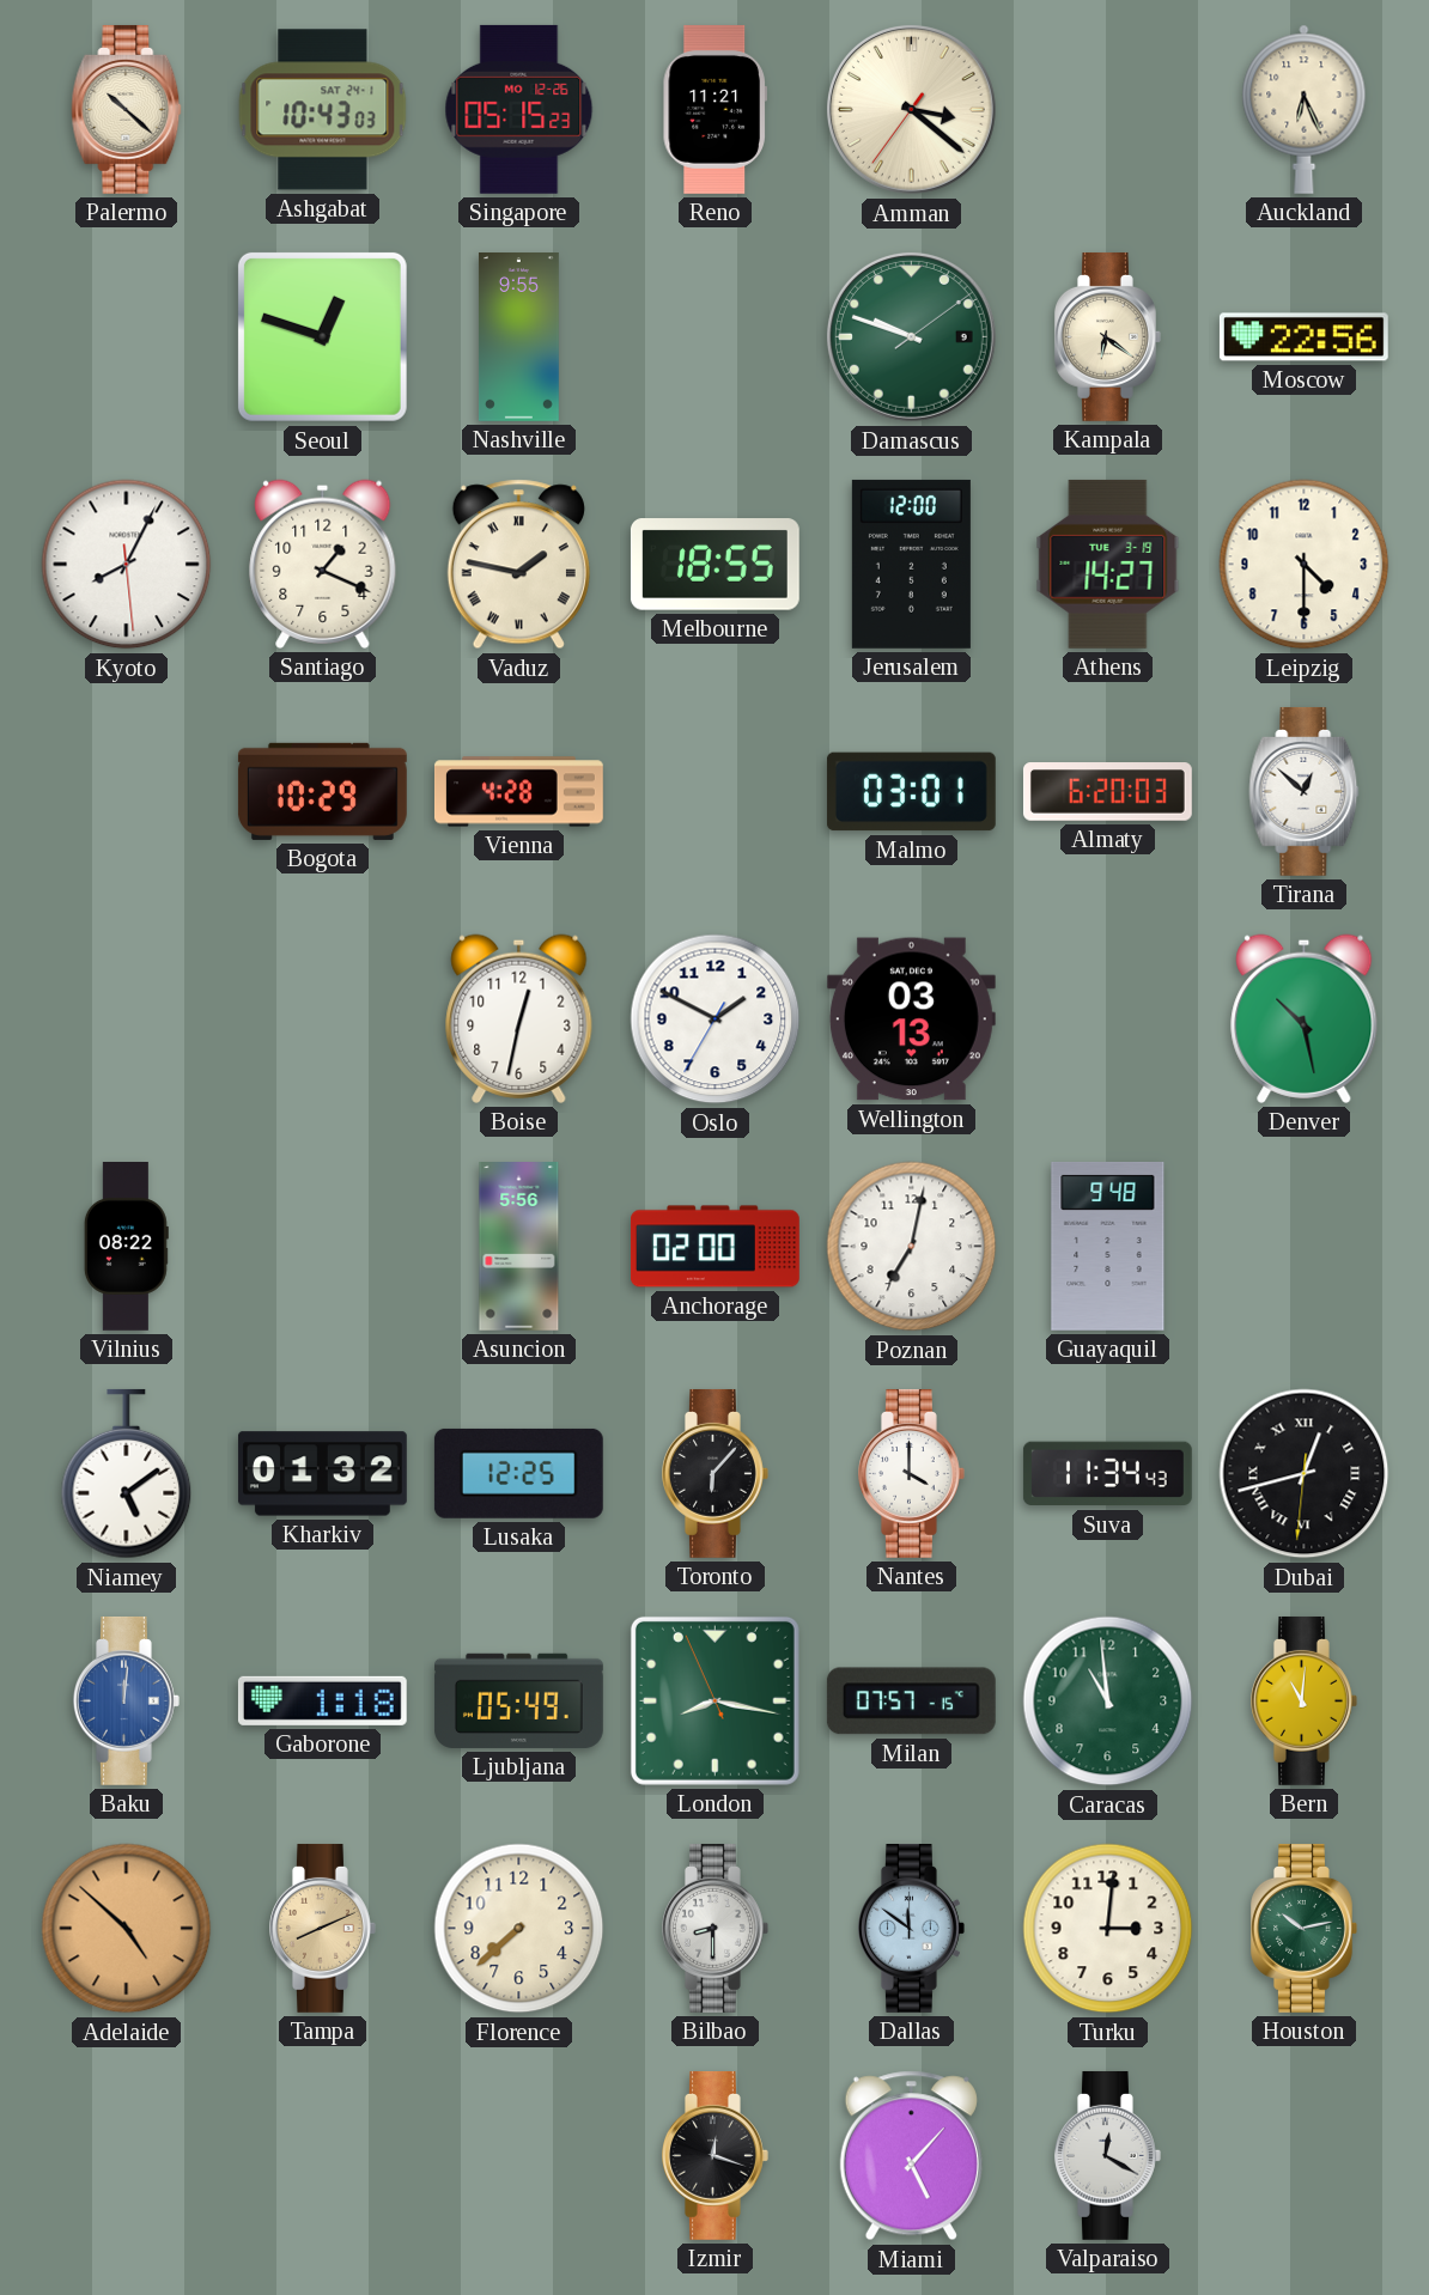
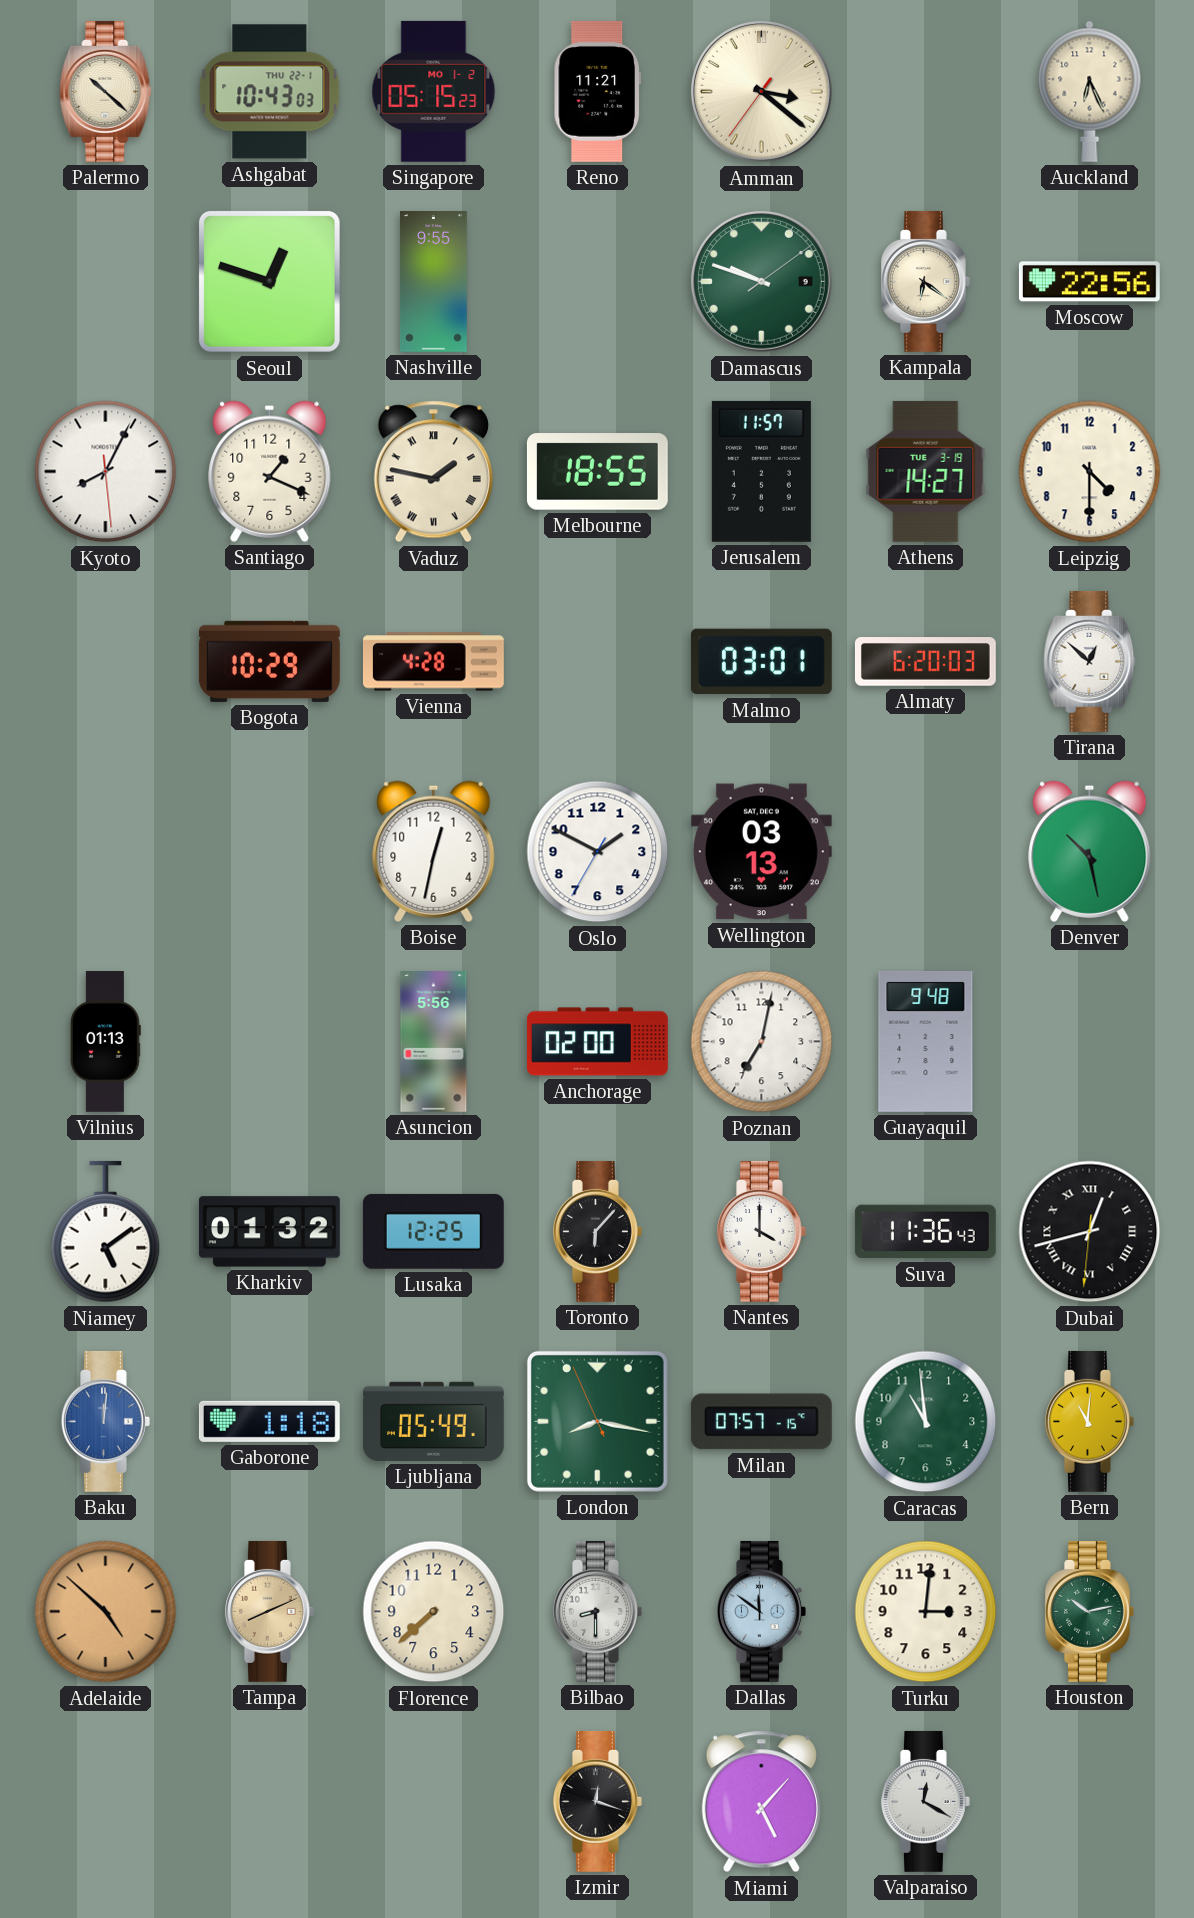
Ashgabat date: SAT 24-1 -> THU 22-1
Singapore date: MO 12-26 -> MO 1-2
Jerusalem: 12:00 -> 11:57
Vilnius: 08:22 -> 01:13
Suva: 11:34 -> 11:36
